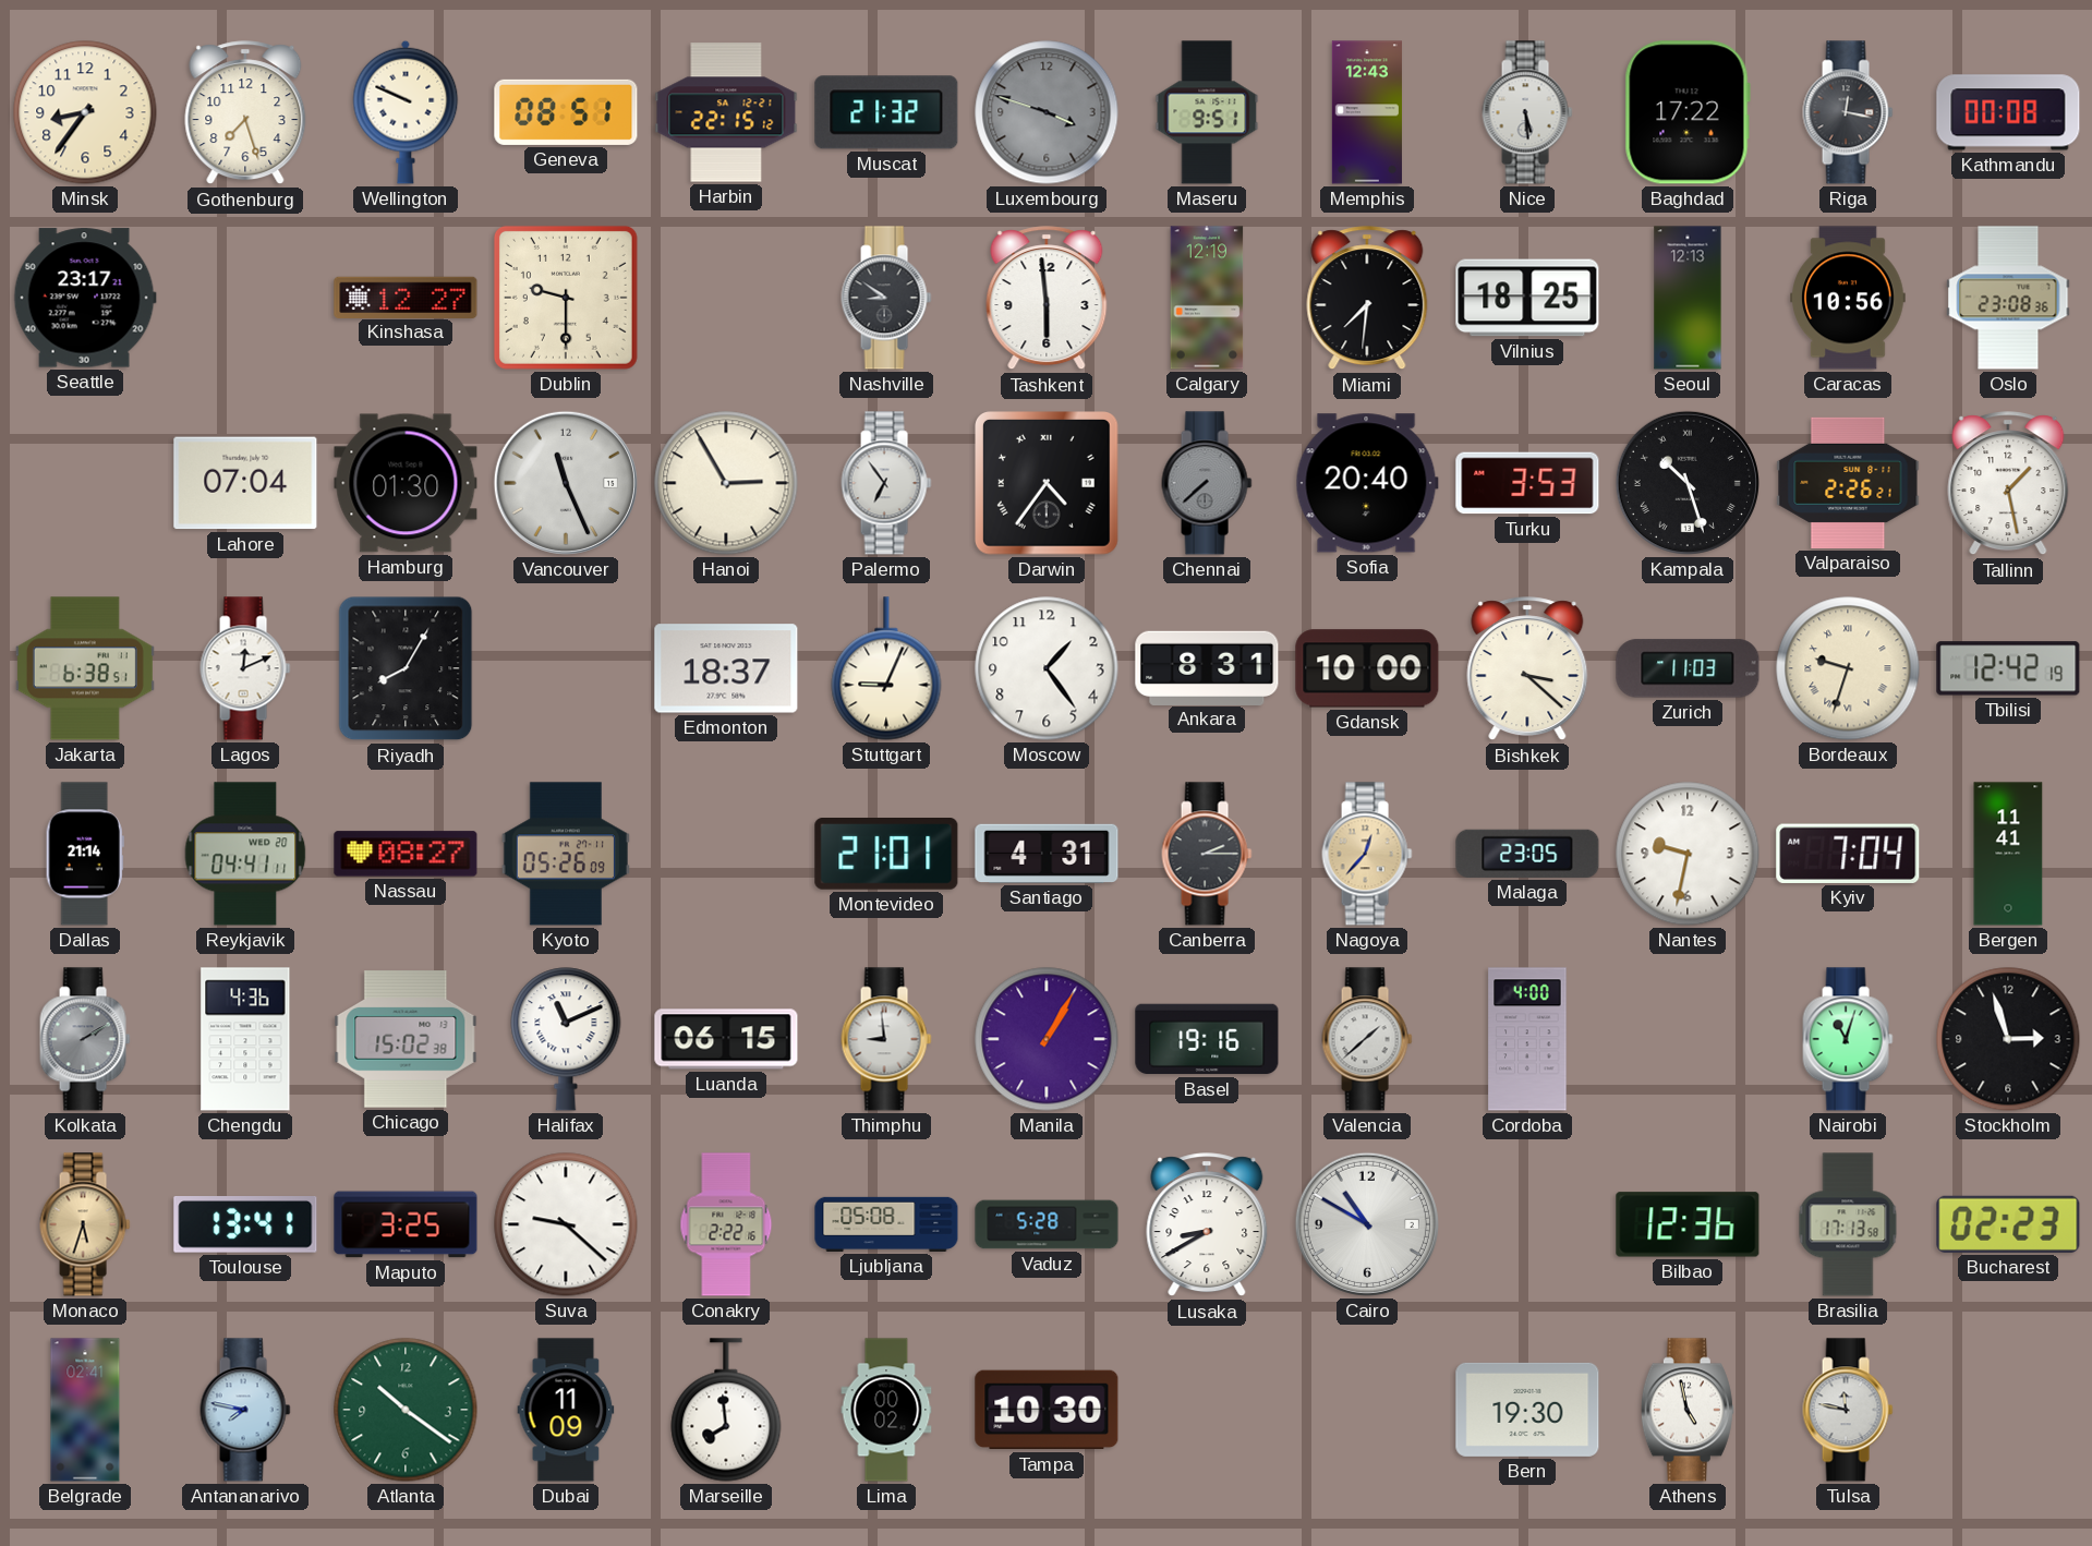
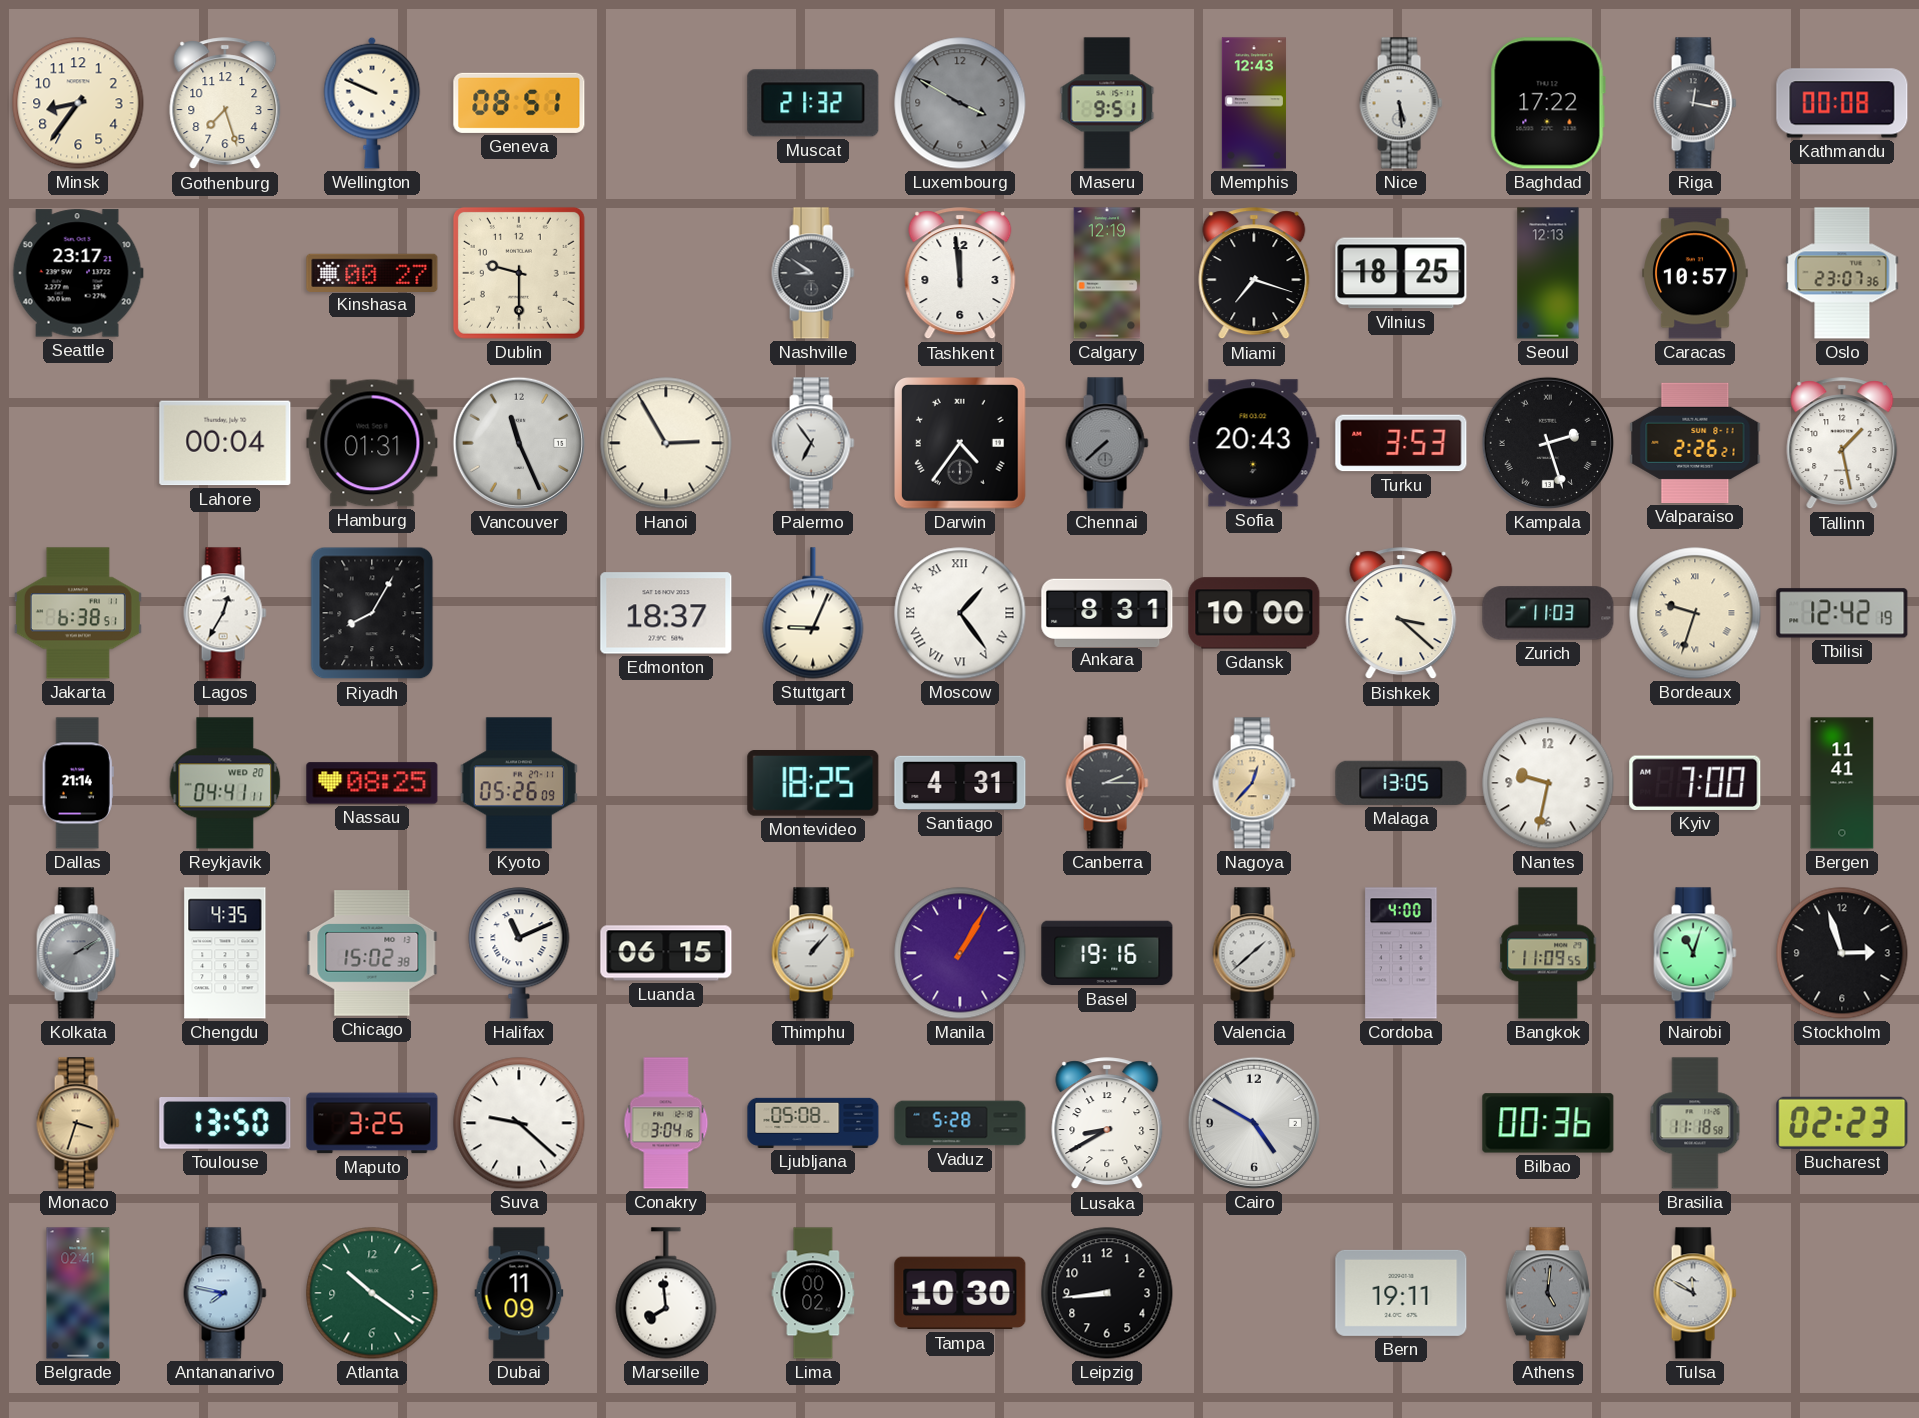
Harbin: 22:15 -> none
Luxembourg: 3:48 -> 3:50
Kinshasa: 12:27 -> 00:27
Tashkent: 5:59 -> 11:59
Miami: 7:31 -> 7:18
Caracas: 10:56 -> 10:57
Oslo: 23:08 -> 23:07
Lahore: 07:04 -> 00:04
Hamburg: 01:30 -> 01:31
Sofia: 20:40 -> 20:43
Kampala: 10:27 -> 2:27
Lagos: 12:11 -> 12:35
Moscow numerals: Arabic -> Roman
Nassau: 08:27 -> 08:25
Montevideo: 21:01 -> 18:25
Malaga: 23:05 -> 13:05
Kyiv: 7:04 -> 7:00
Chengdu: 4:36 -> 4:35
Thimphu: 8:59 -> 1:07
Bangkok: none -> 11:09
Monaco: 5:33 -> 3:33
Toulouse: 13:41 -> 13:50
Conakry: 2:22 -> 3:04
Cairo: 10:50 -> 4:50
Bilbao: 12:36 -> 00:36
Brasilia: 17:13 -> 11:18
Leipzig: none -> 8:44
Bern: 19:30 -> 19:11
Athens: 4:58 -> 5:01
Athens dial: white -> grey
Tulsa: 11:47 -> 11:50
